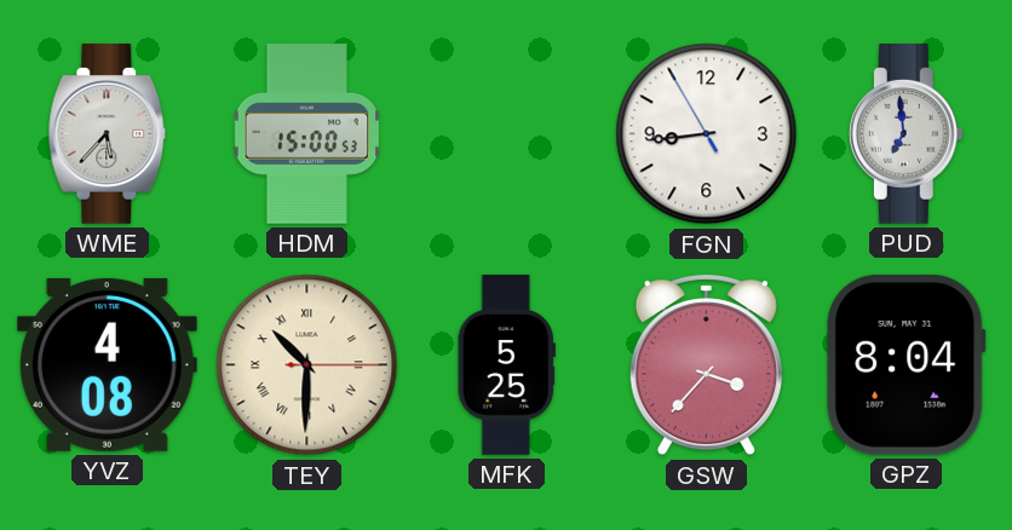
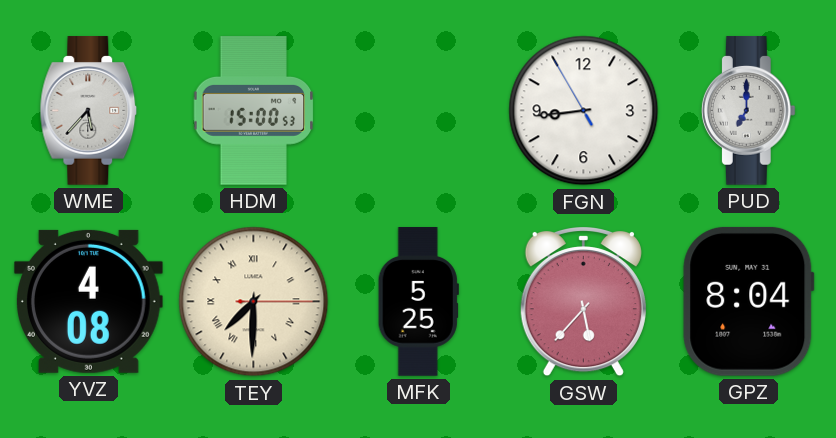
PUD: 6:59 -> 7:00
TEY: 10:30 -> 7:30
GSW: 3:37 -> 5:37
